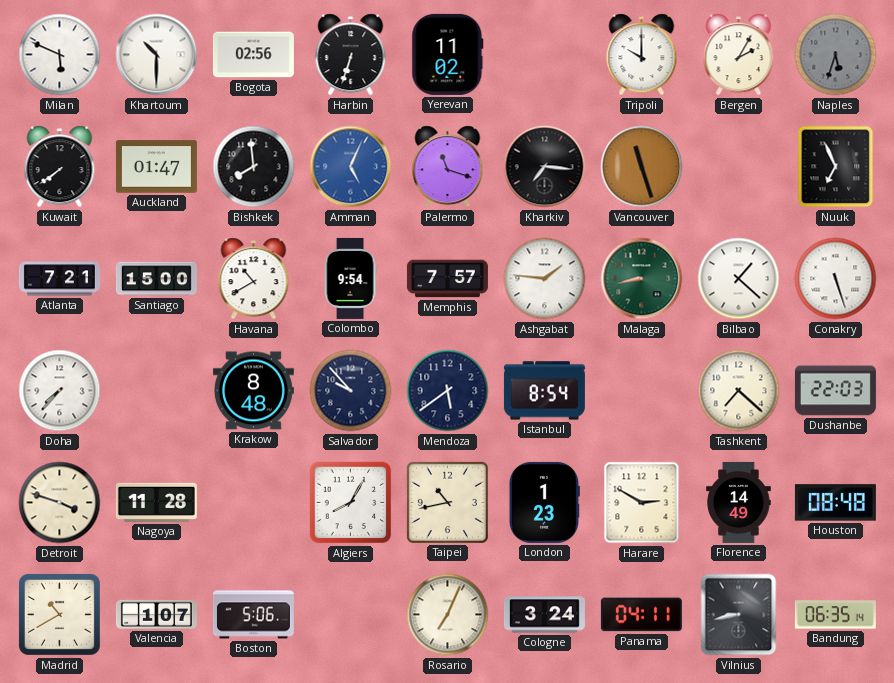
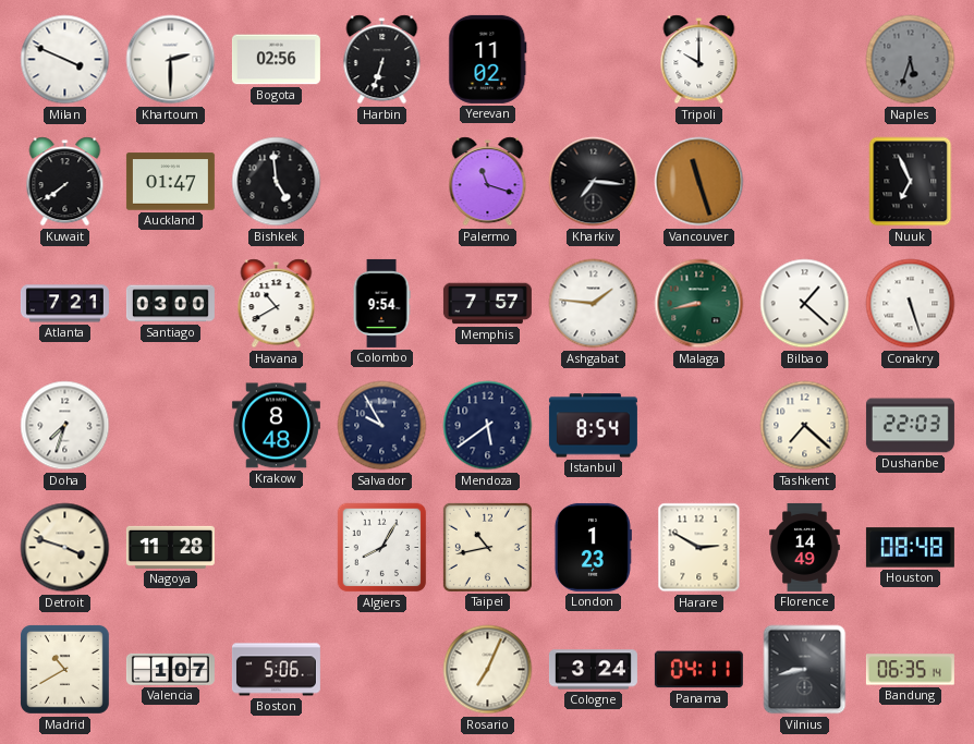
Milan: 5:49 -> 3:49
Khartoum: 10:30 -> 2:30
Bergen: 2:05 -> none
Bishkek: 7:59 -> 4:59
Amman: 5:04 -> none
Santiago: 15:00 -> 03:00
Doha: 7:37 -> 7:33
Salvador: 9:53 -> 9:55
